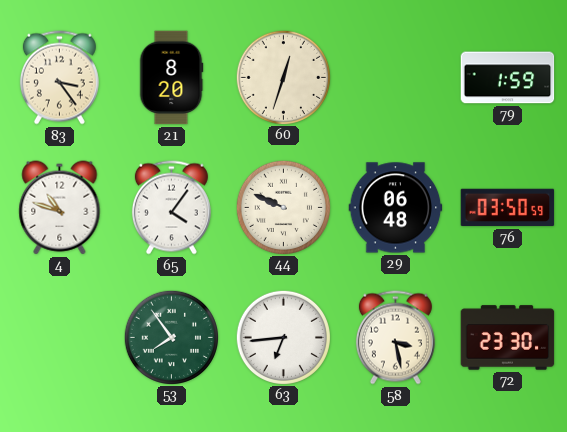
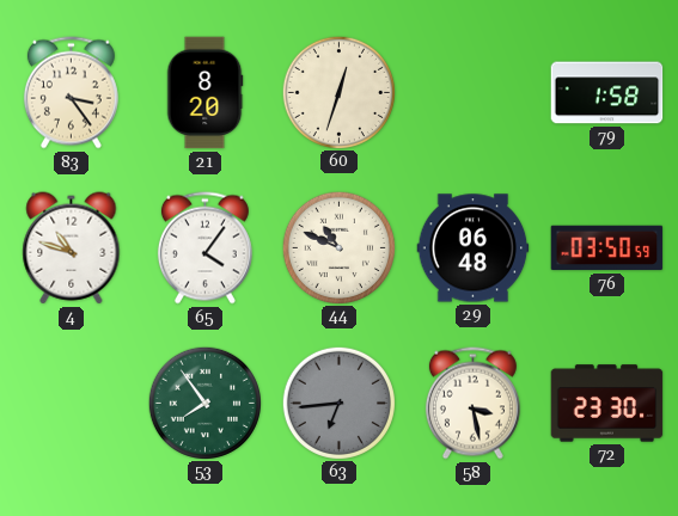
79: 1:59 -> 1:58
44: 9:49 -> 10:49
63 dial: white -> grey
